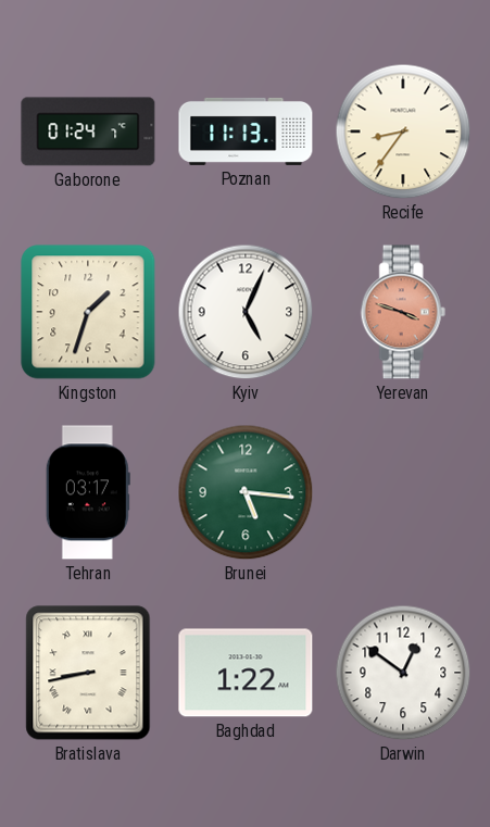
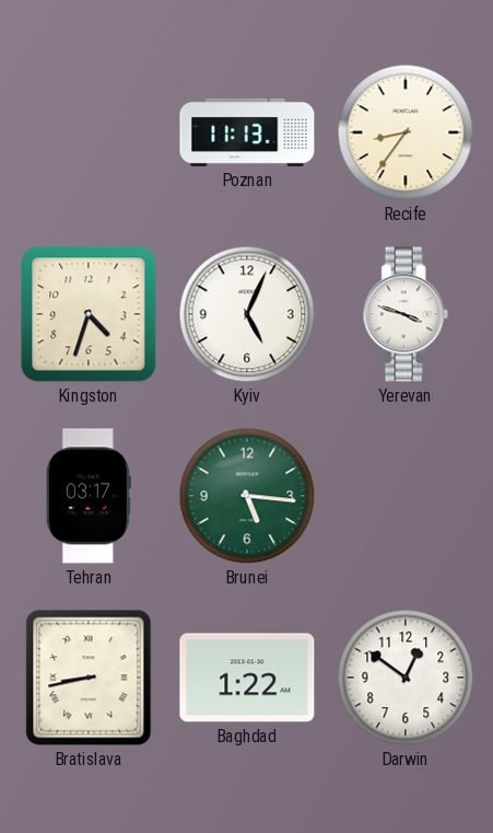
Gaborone: 01:24 -> none
Kingston: 1:33 -> 4:33
Yerevan dial: salmon -> white
